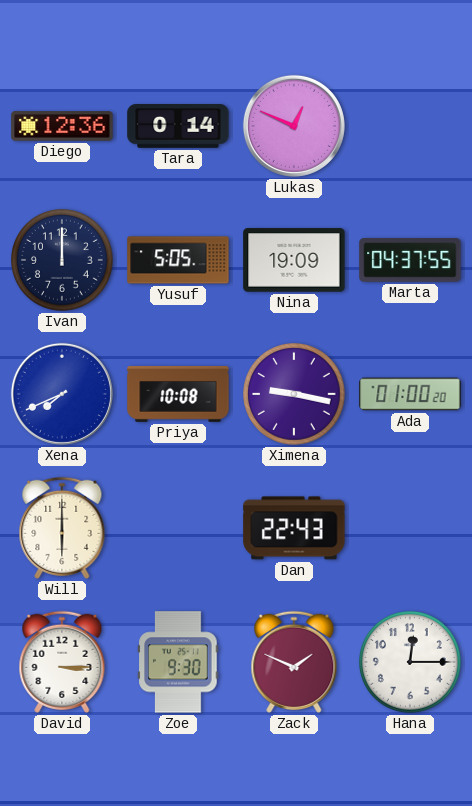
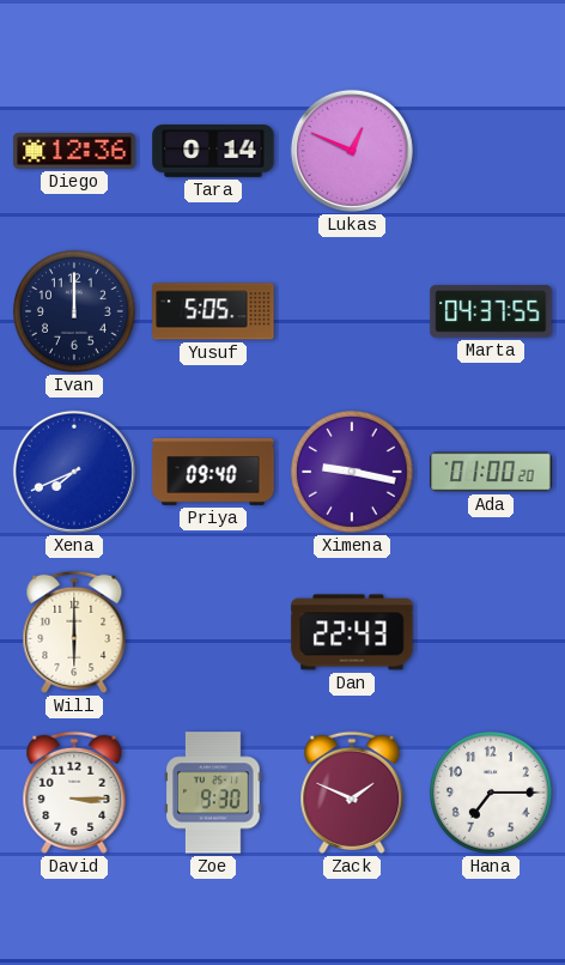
Nina: 19:09 -> none
Priya: 10:08 -> 09:40
Hana: 12:15 -> 7:15
